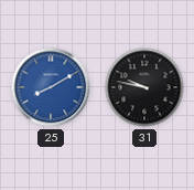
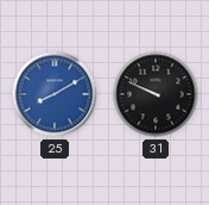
31: 9:47 -> 9:49
